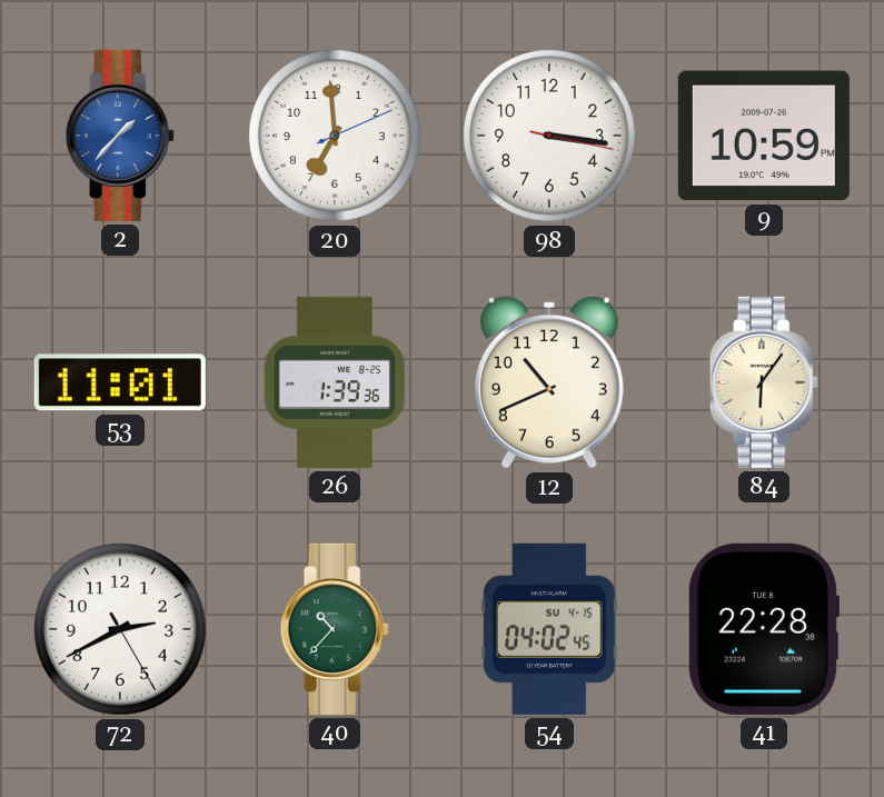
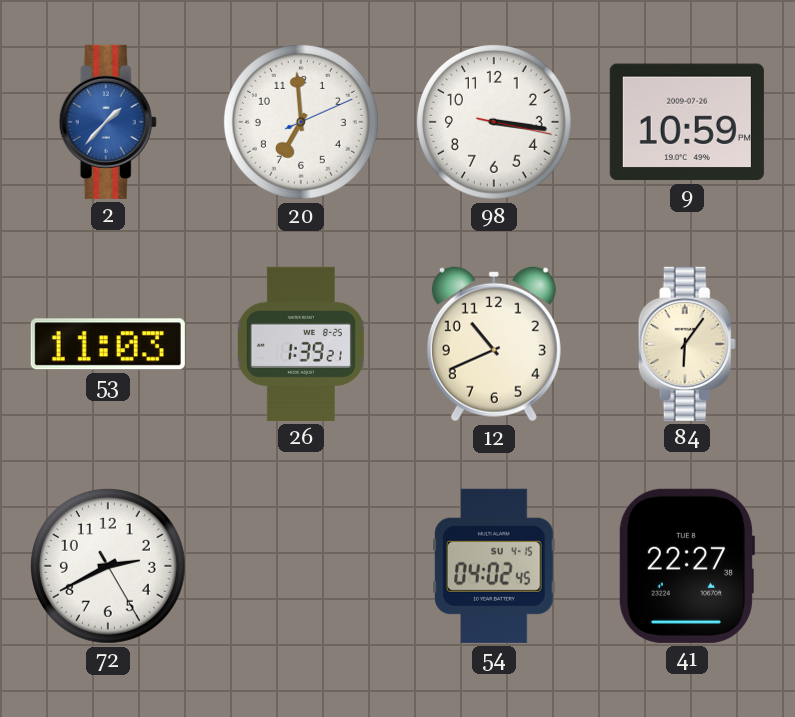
53: 11:01 -> 11:03
26: 1:39:36 -> 1:39:21
40: 10:37 -> none
41: 22:28 -> 22:27
